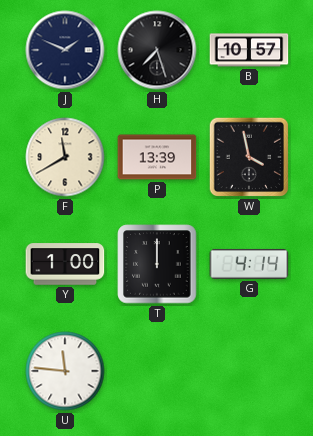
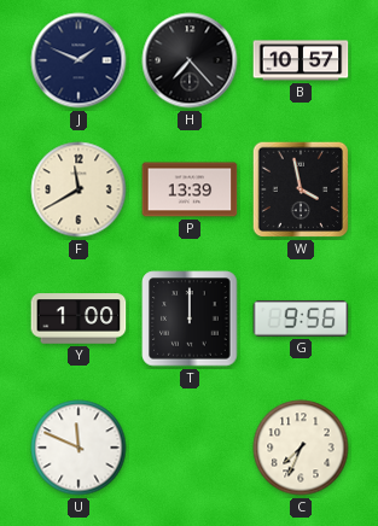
H: 7:27 -> 7:23
G: 4:14 -> 9:56
U: 11:46 -> 11:49
C: none -> 7:34
